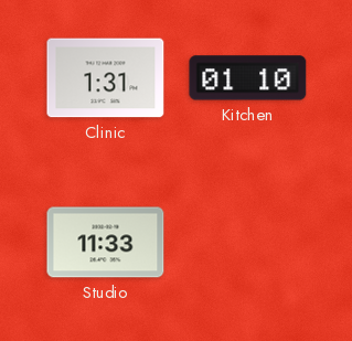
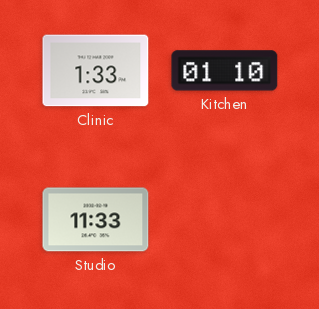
Clinic: 1:31 -> 1:33
